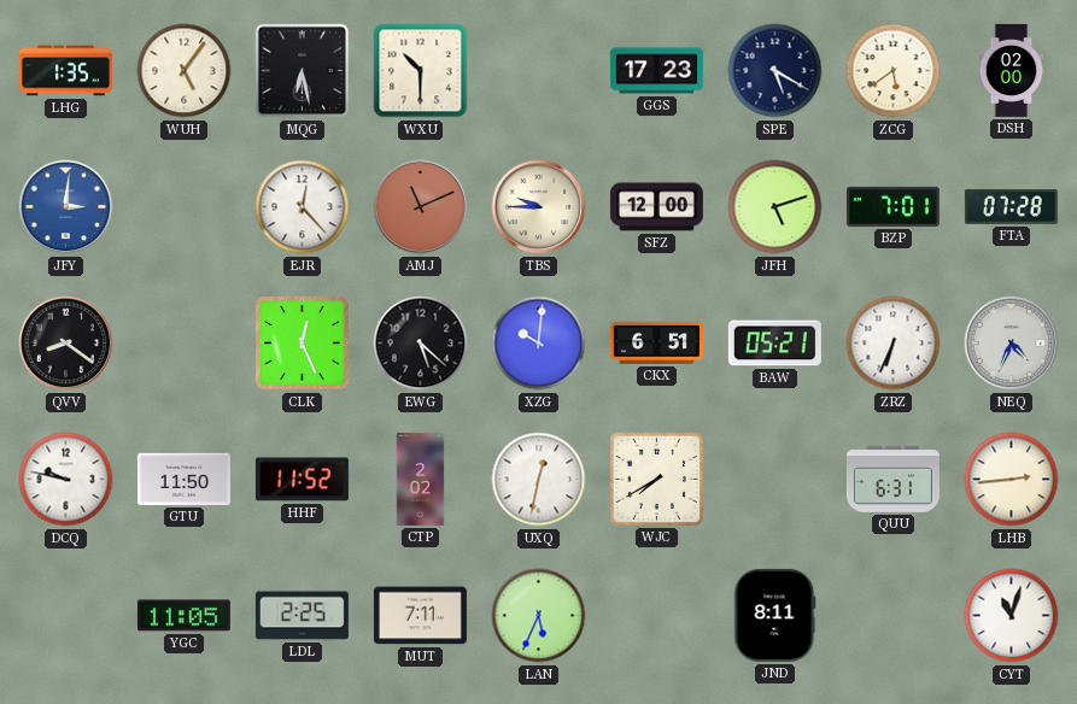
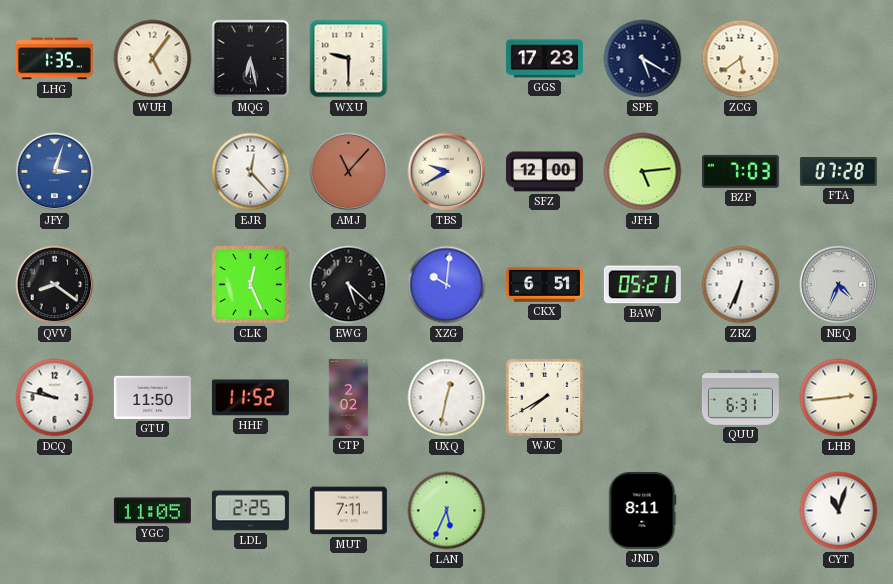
WXU: 10:30 -> 9:30
DSH: 02:00 -> none
JFY: 3:01 -> 3:03
AMJ: 11:11 -> 11:07
TBS: 9:45 -> 9:40
JFH: 5:12 -> 5:14
BZP: 7:01 -> 7:03
